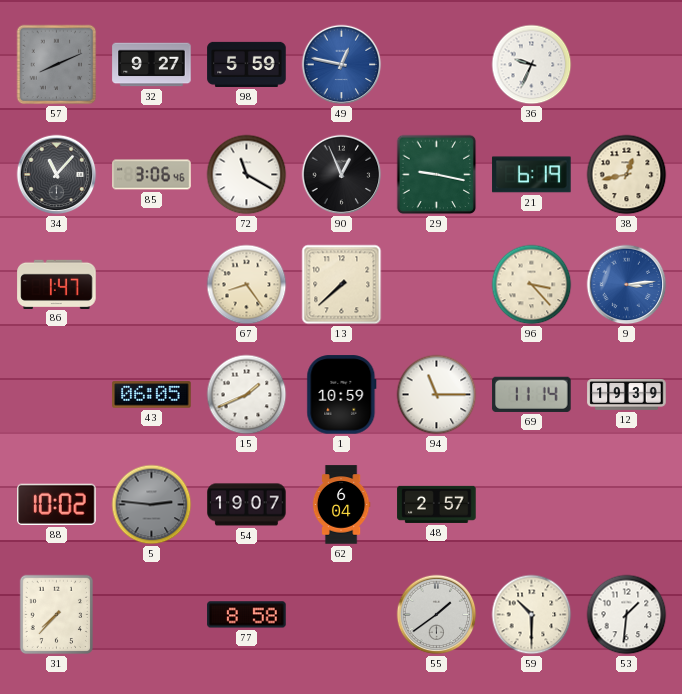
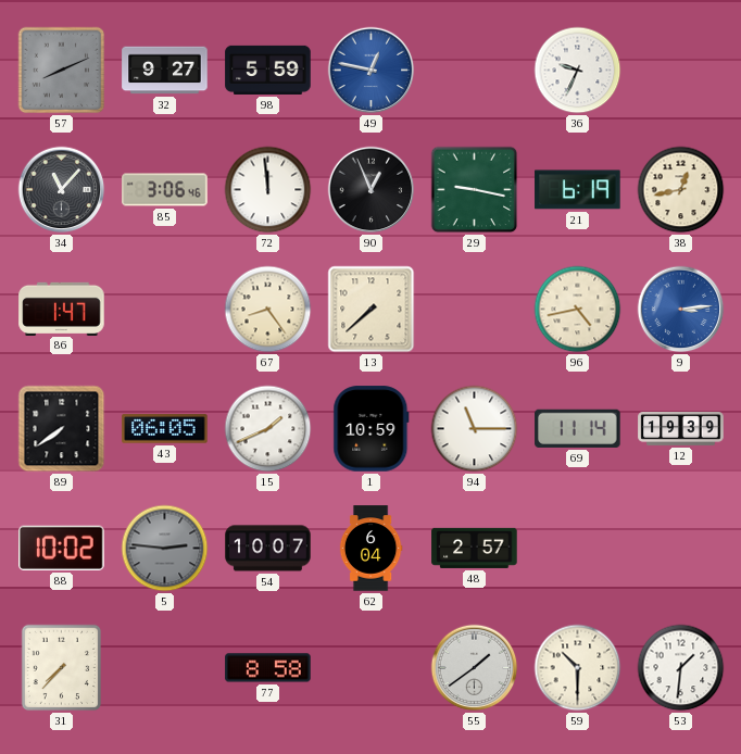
72: 11:20 -> 11:59
96: 3:23 -> 4:43
89: none -> 7:39
54: 19:07 -> 10:07
